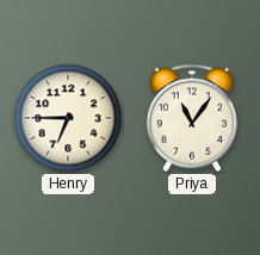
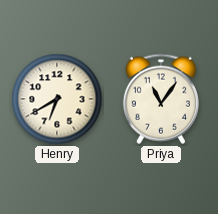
Henry: 6:45 -> 6:40
